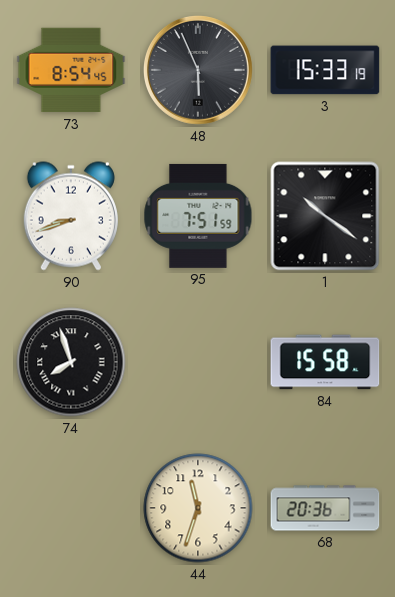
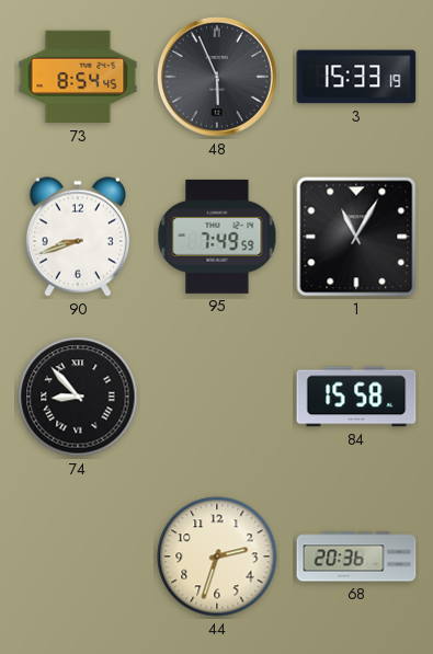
95: 7:51 -> 7:49
1: 10:21 -> 11:05
74: 7:57 -> 8:53
44: 11:33 -> 2:33
